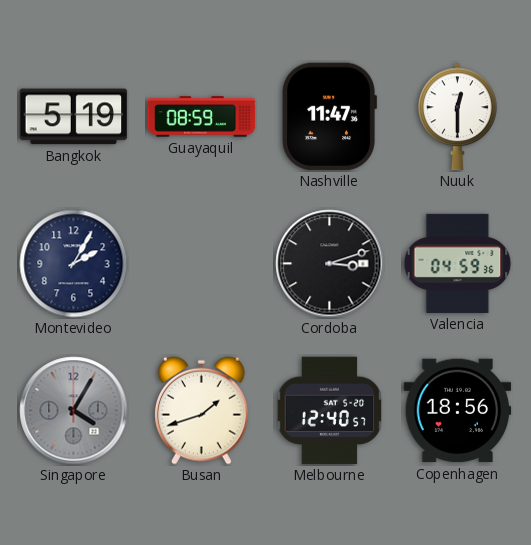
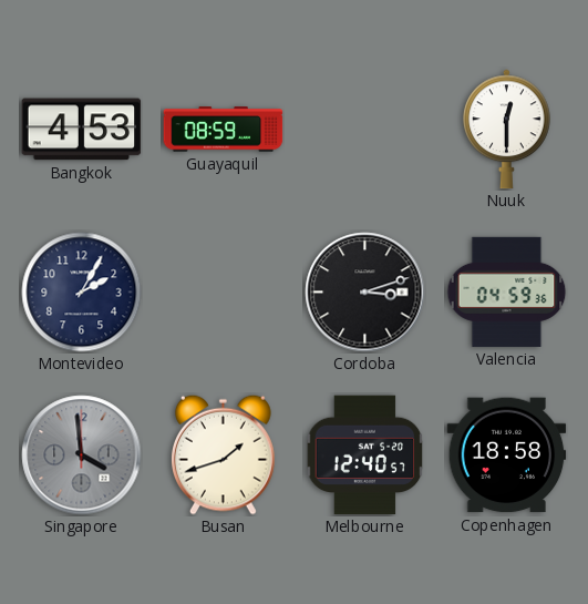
Bangkok: 5:19 -> 4:53
Nashville: 11:47 -> none
Singapore: 4:05 -> 3:59
Copenhagen: 18:56 -> 18:58
